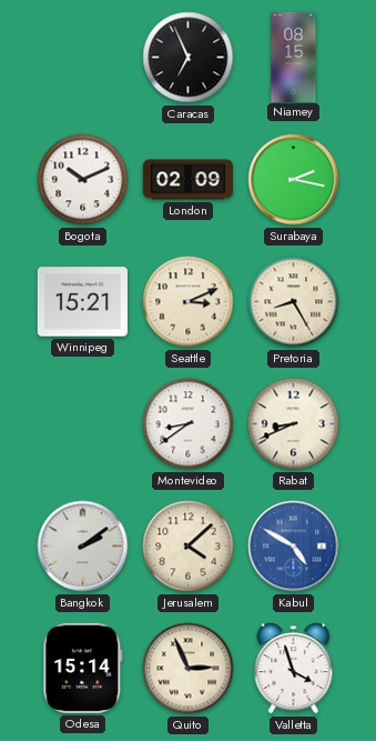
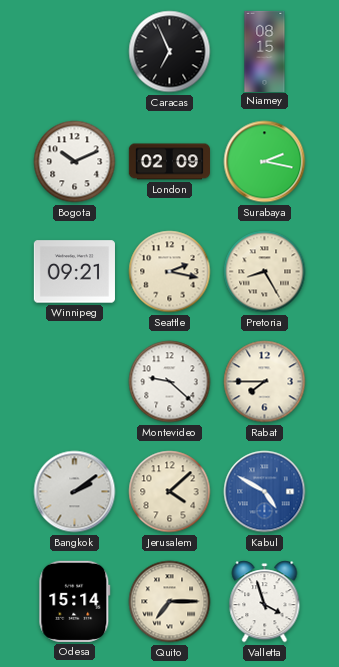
Winnipeg: 15:21 -> 09:21
Seattle: 3:11 -> 2:17
Montevideo: 8:39 -> 9:22
Rabat: 8:41 -> 7:45
Quito: 2:56 -> 7:15
